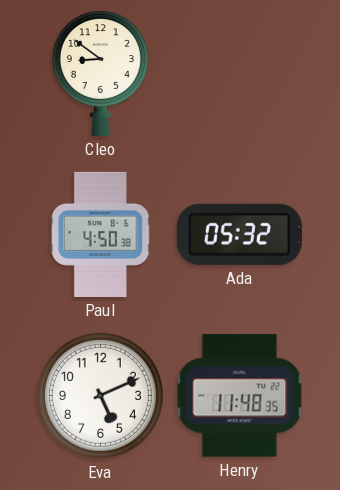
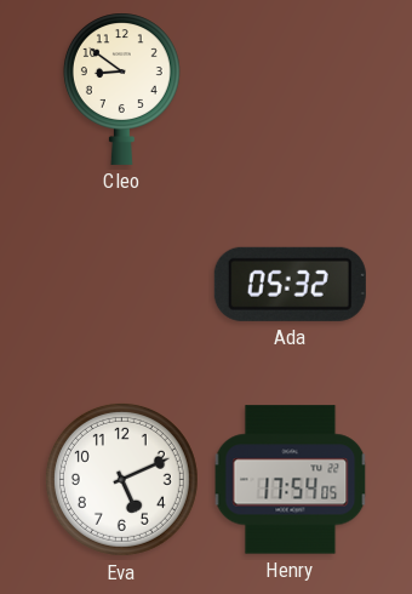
Paul: 4:50 -> none
Henry: 11:48 -> 17:54
